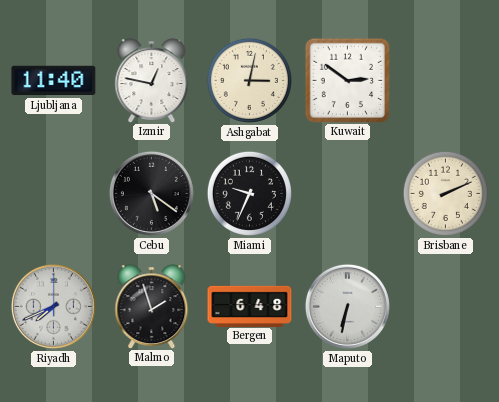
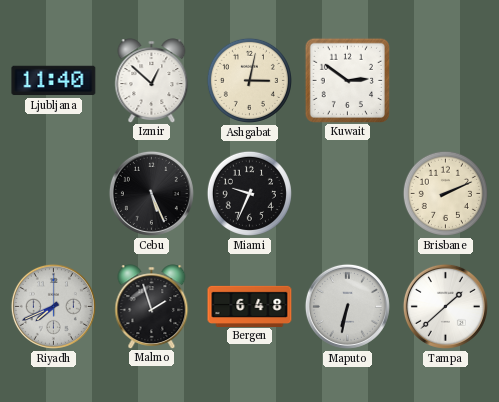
Izmir: 12:47 -> 12:52
Cebu: 5:21 -> 5:26
Tampa: none -> 1:38
